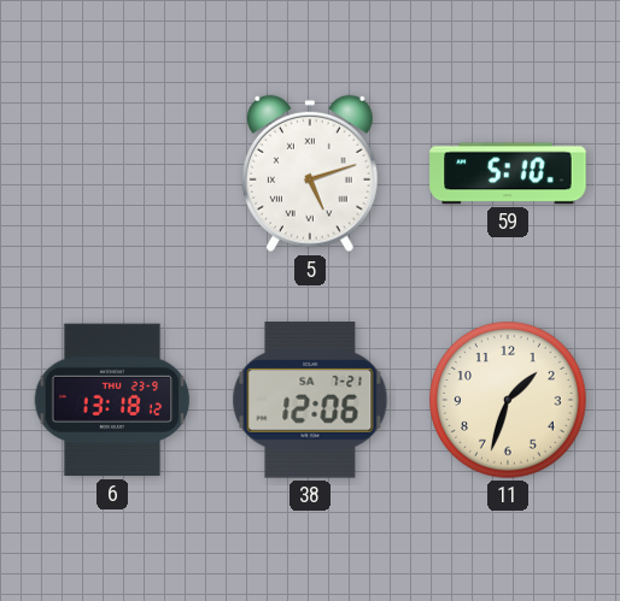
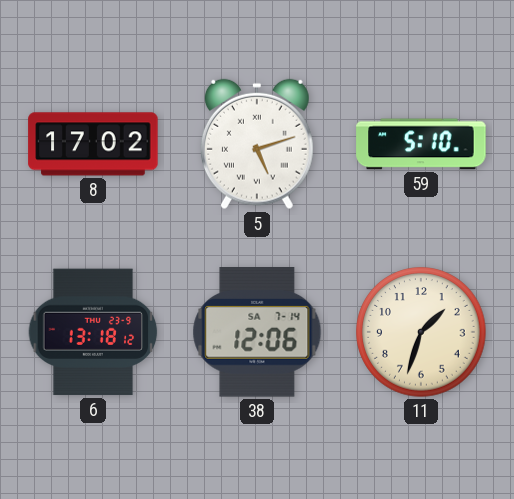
8: none -> 17:02
38 date: SA 7-21 -> SA 7-14
